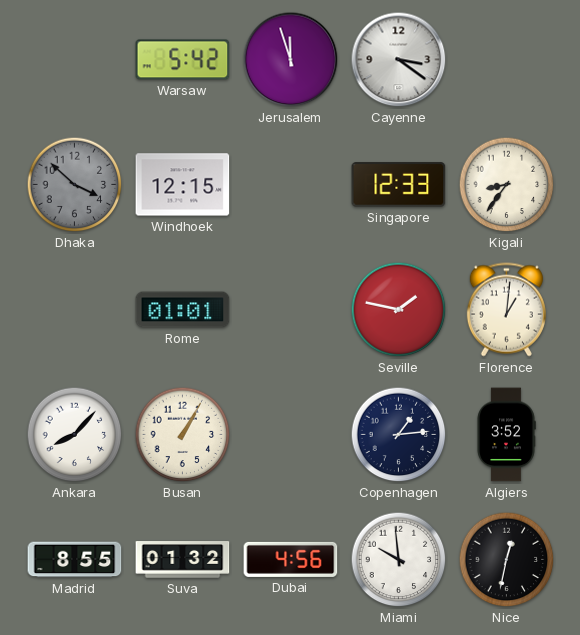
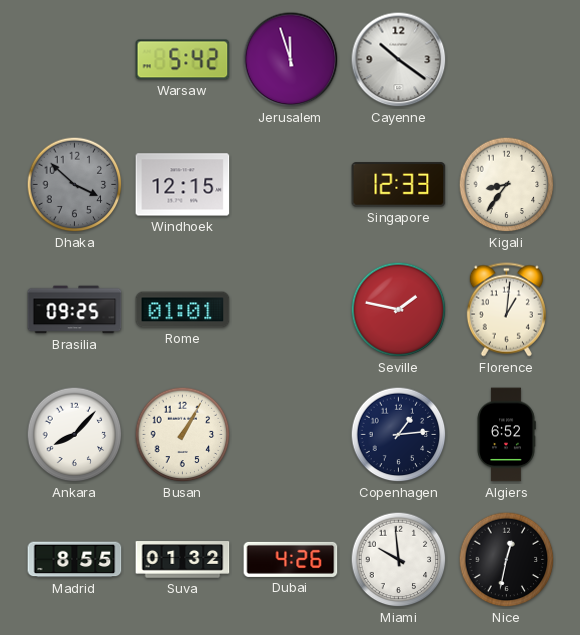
Cayenne: 3:21 -> 10:21
Brasilia: none -> 09:25
Algiers: 3:52 -> 6:52
Dubai: 4:56 -> 4:26
